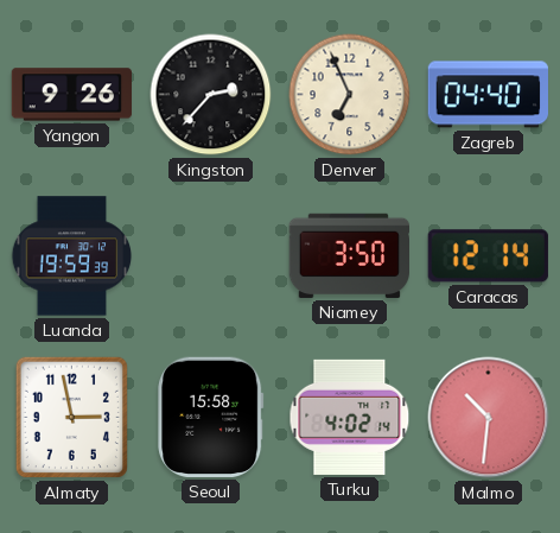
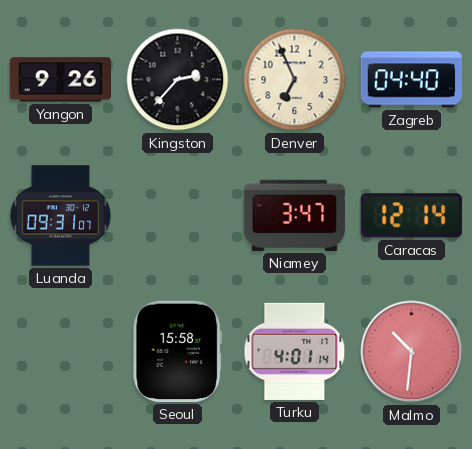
Luanda: 19:59 -> 09:31
Niamey: 3:50 -> 3:47
Almaty: 2:58 -> none
Turku: 4:02 -> 4:01
